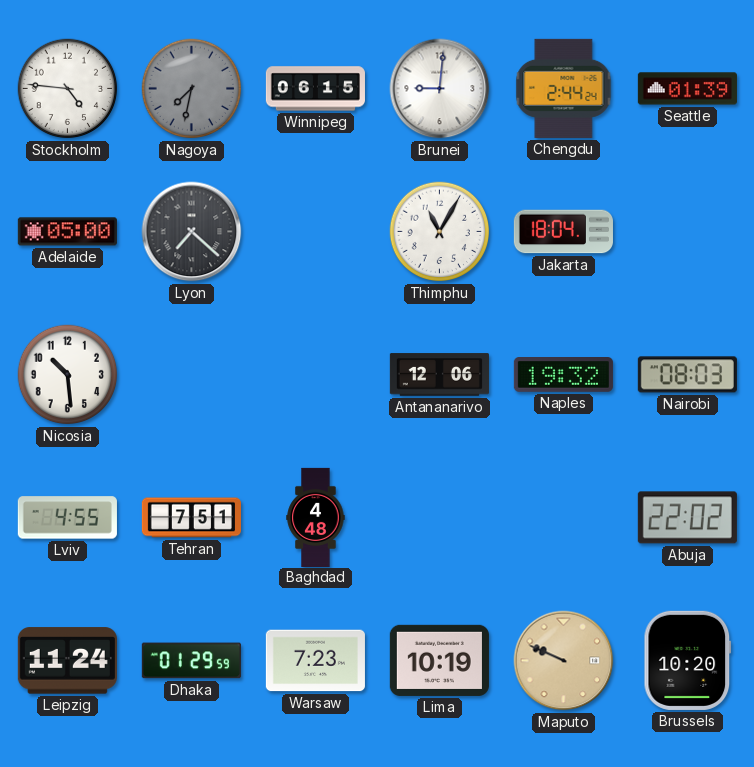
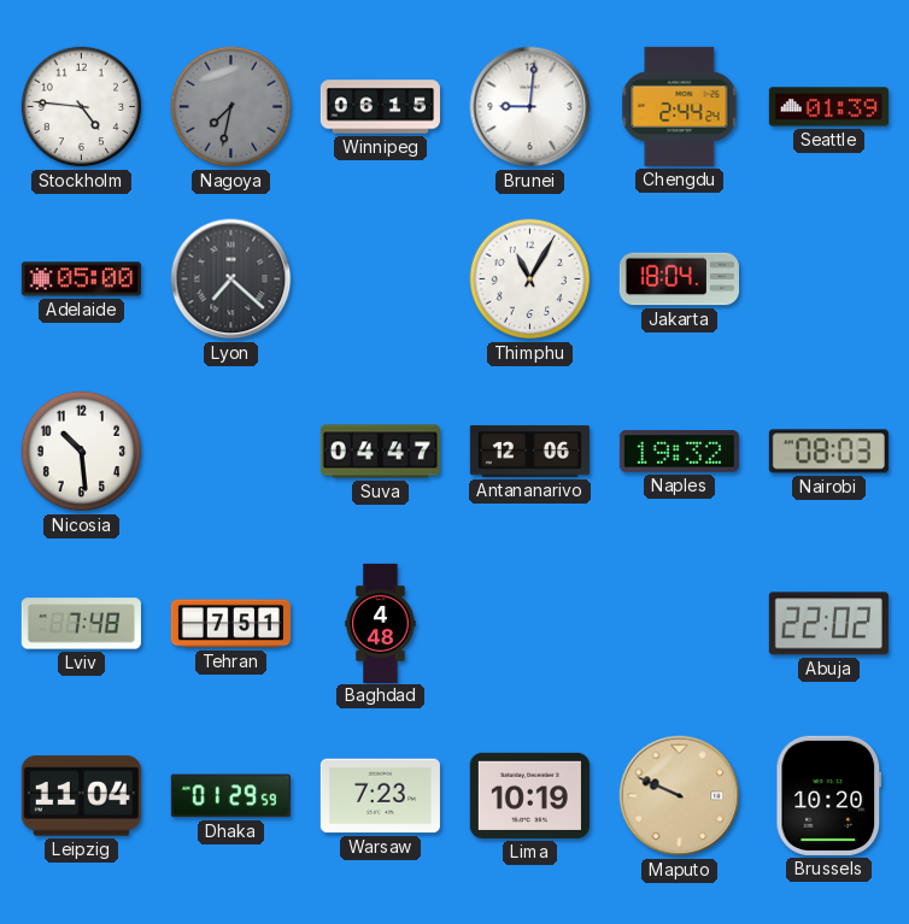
Suva: none -> 04:47
Lviv: 4:55 -> 7:48
Leipzig: 11:24 -> 11:04
